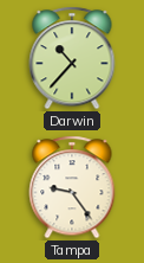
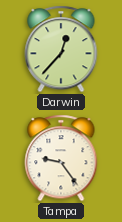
Darwin: 10:37 -> 12:37
